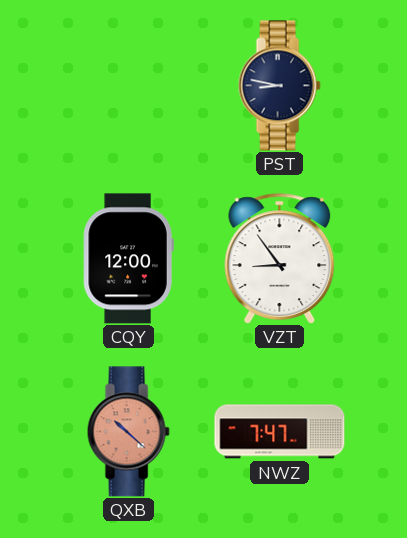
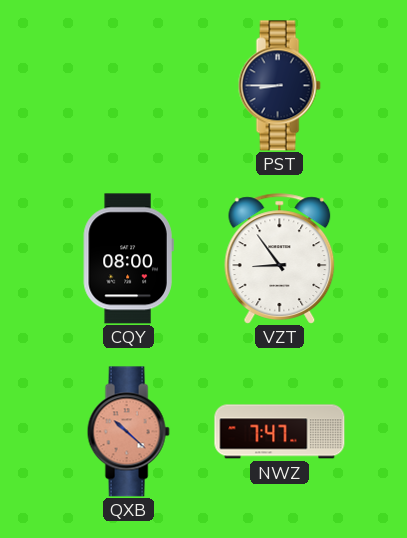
PST: 8:47 -> 8:45
CQY: 12:00 -> 08:00
